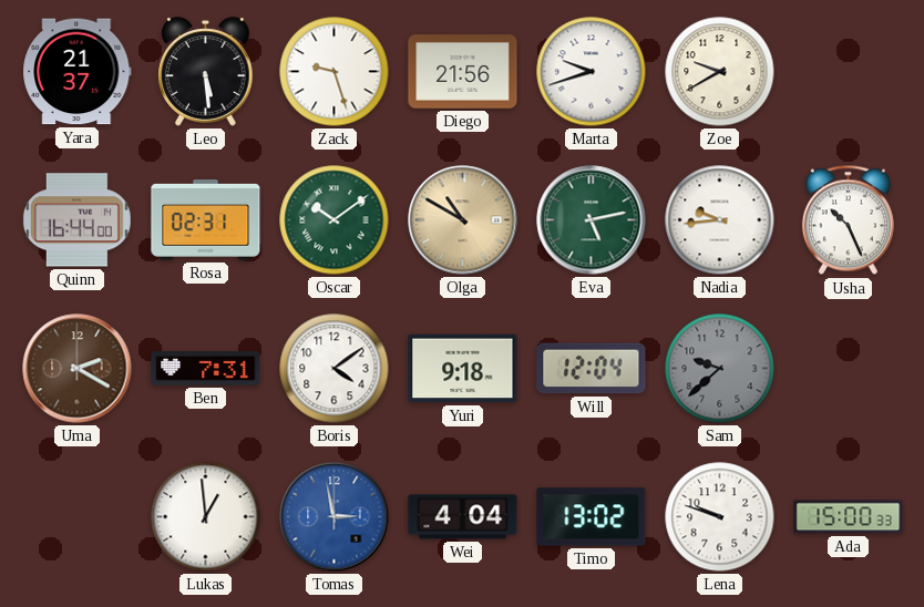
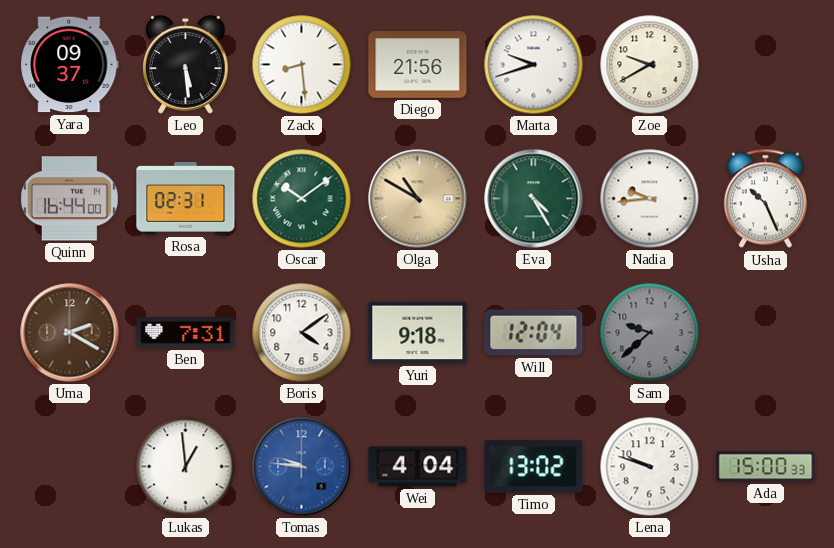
Yara: 21:37 -> 09:37
Zack: 9:27 -> 8:29
Eva: 5:13 -> 4:25
Tomas: 2:58 -> 9:46
